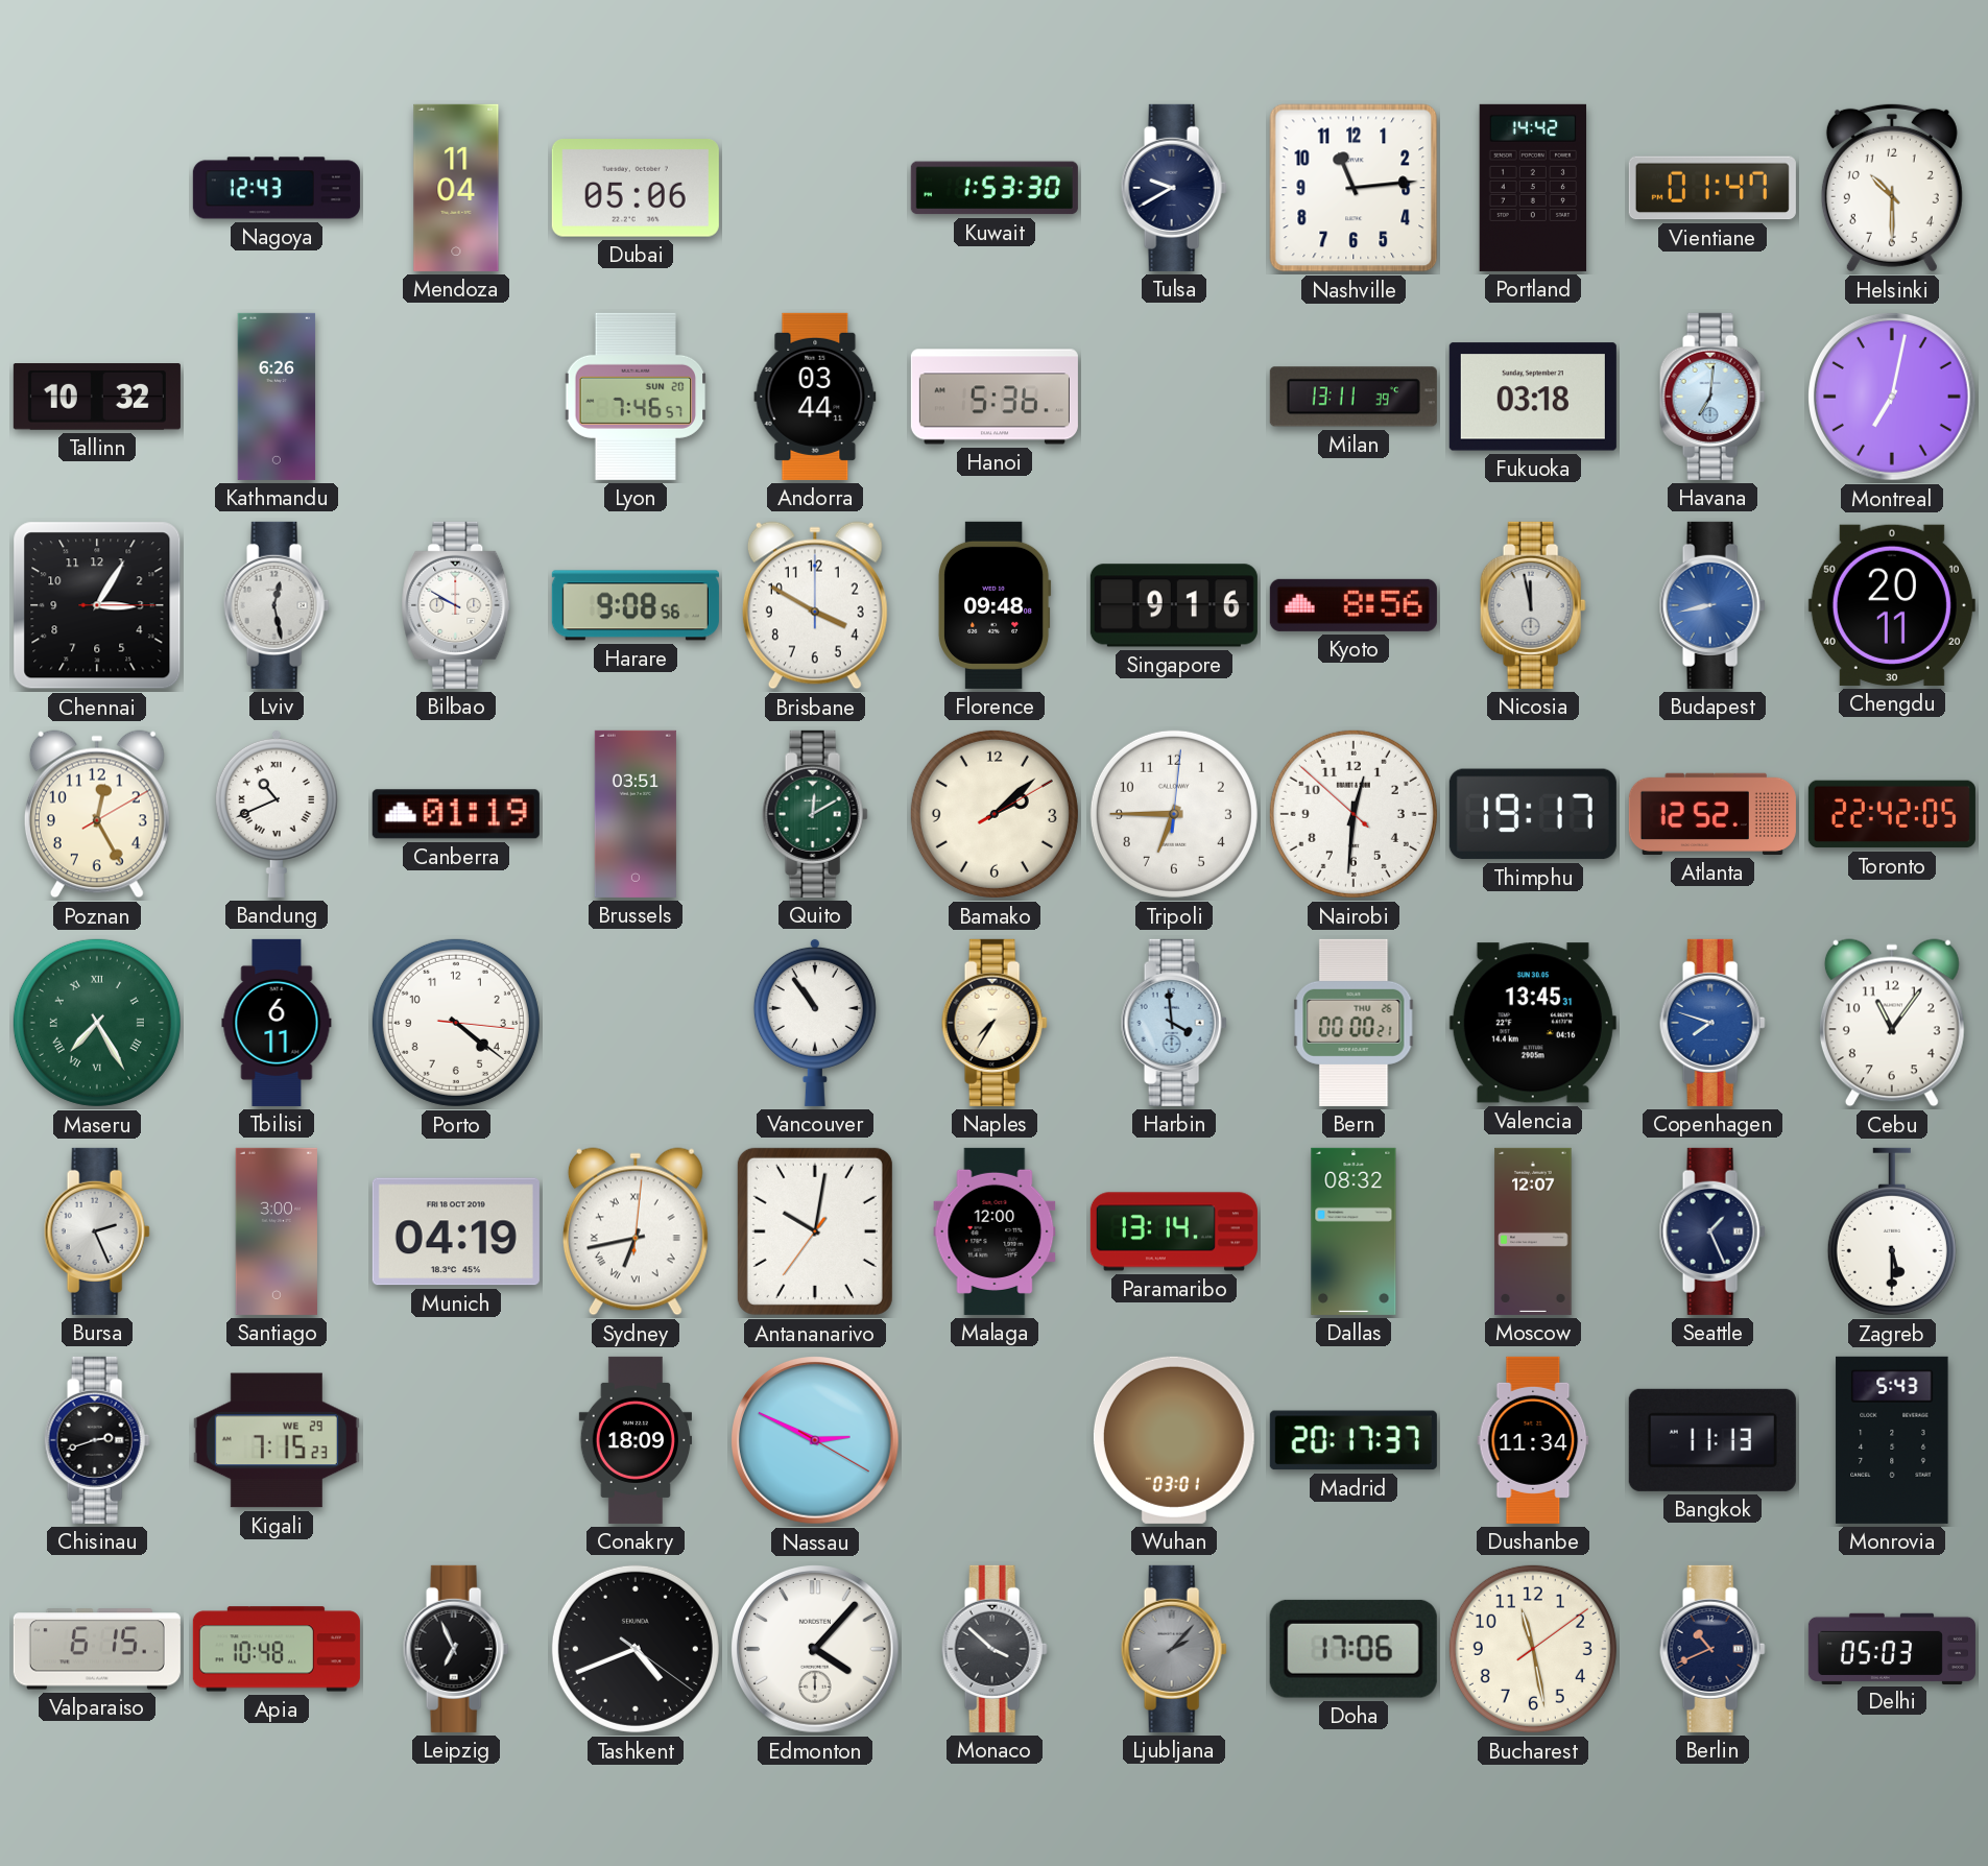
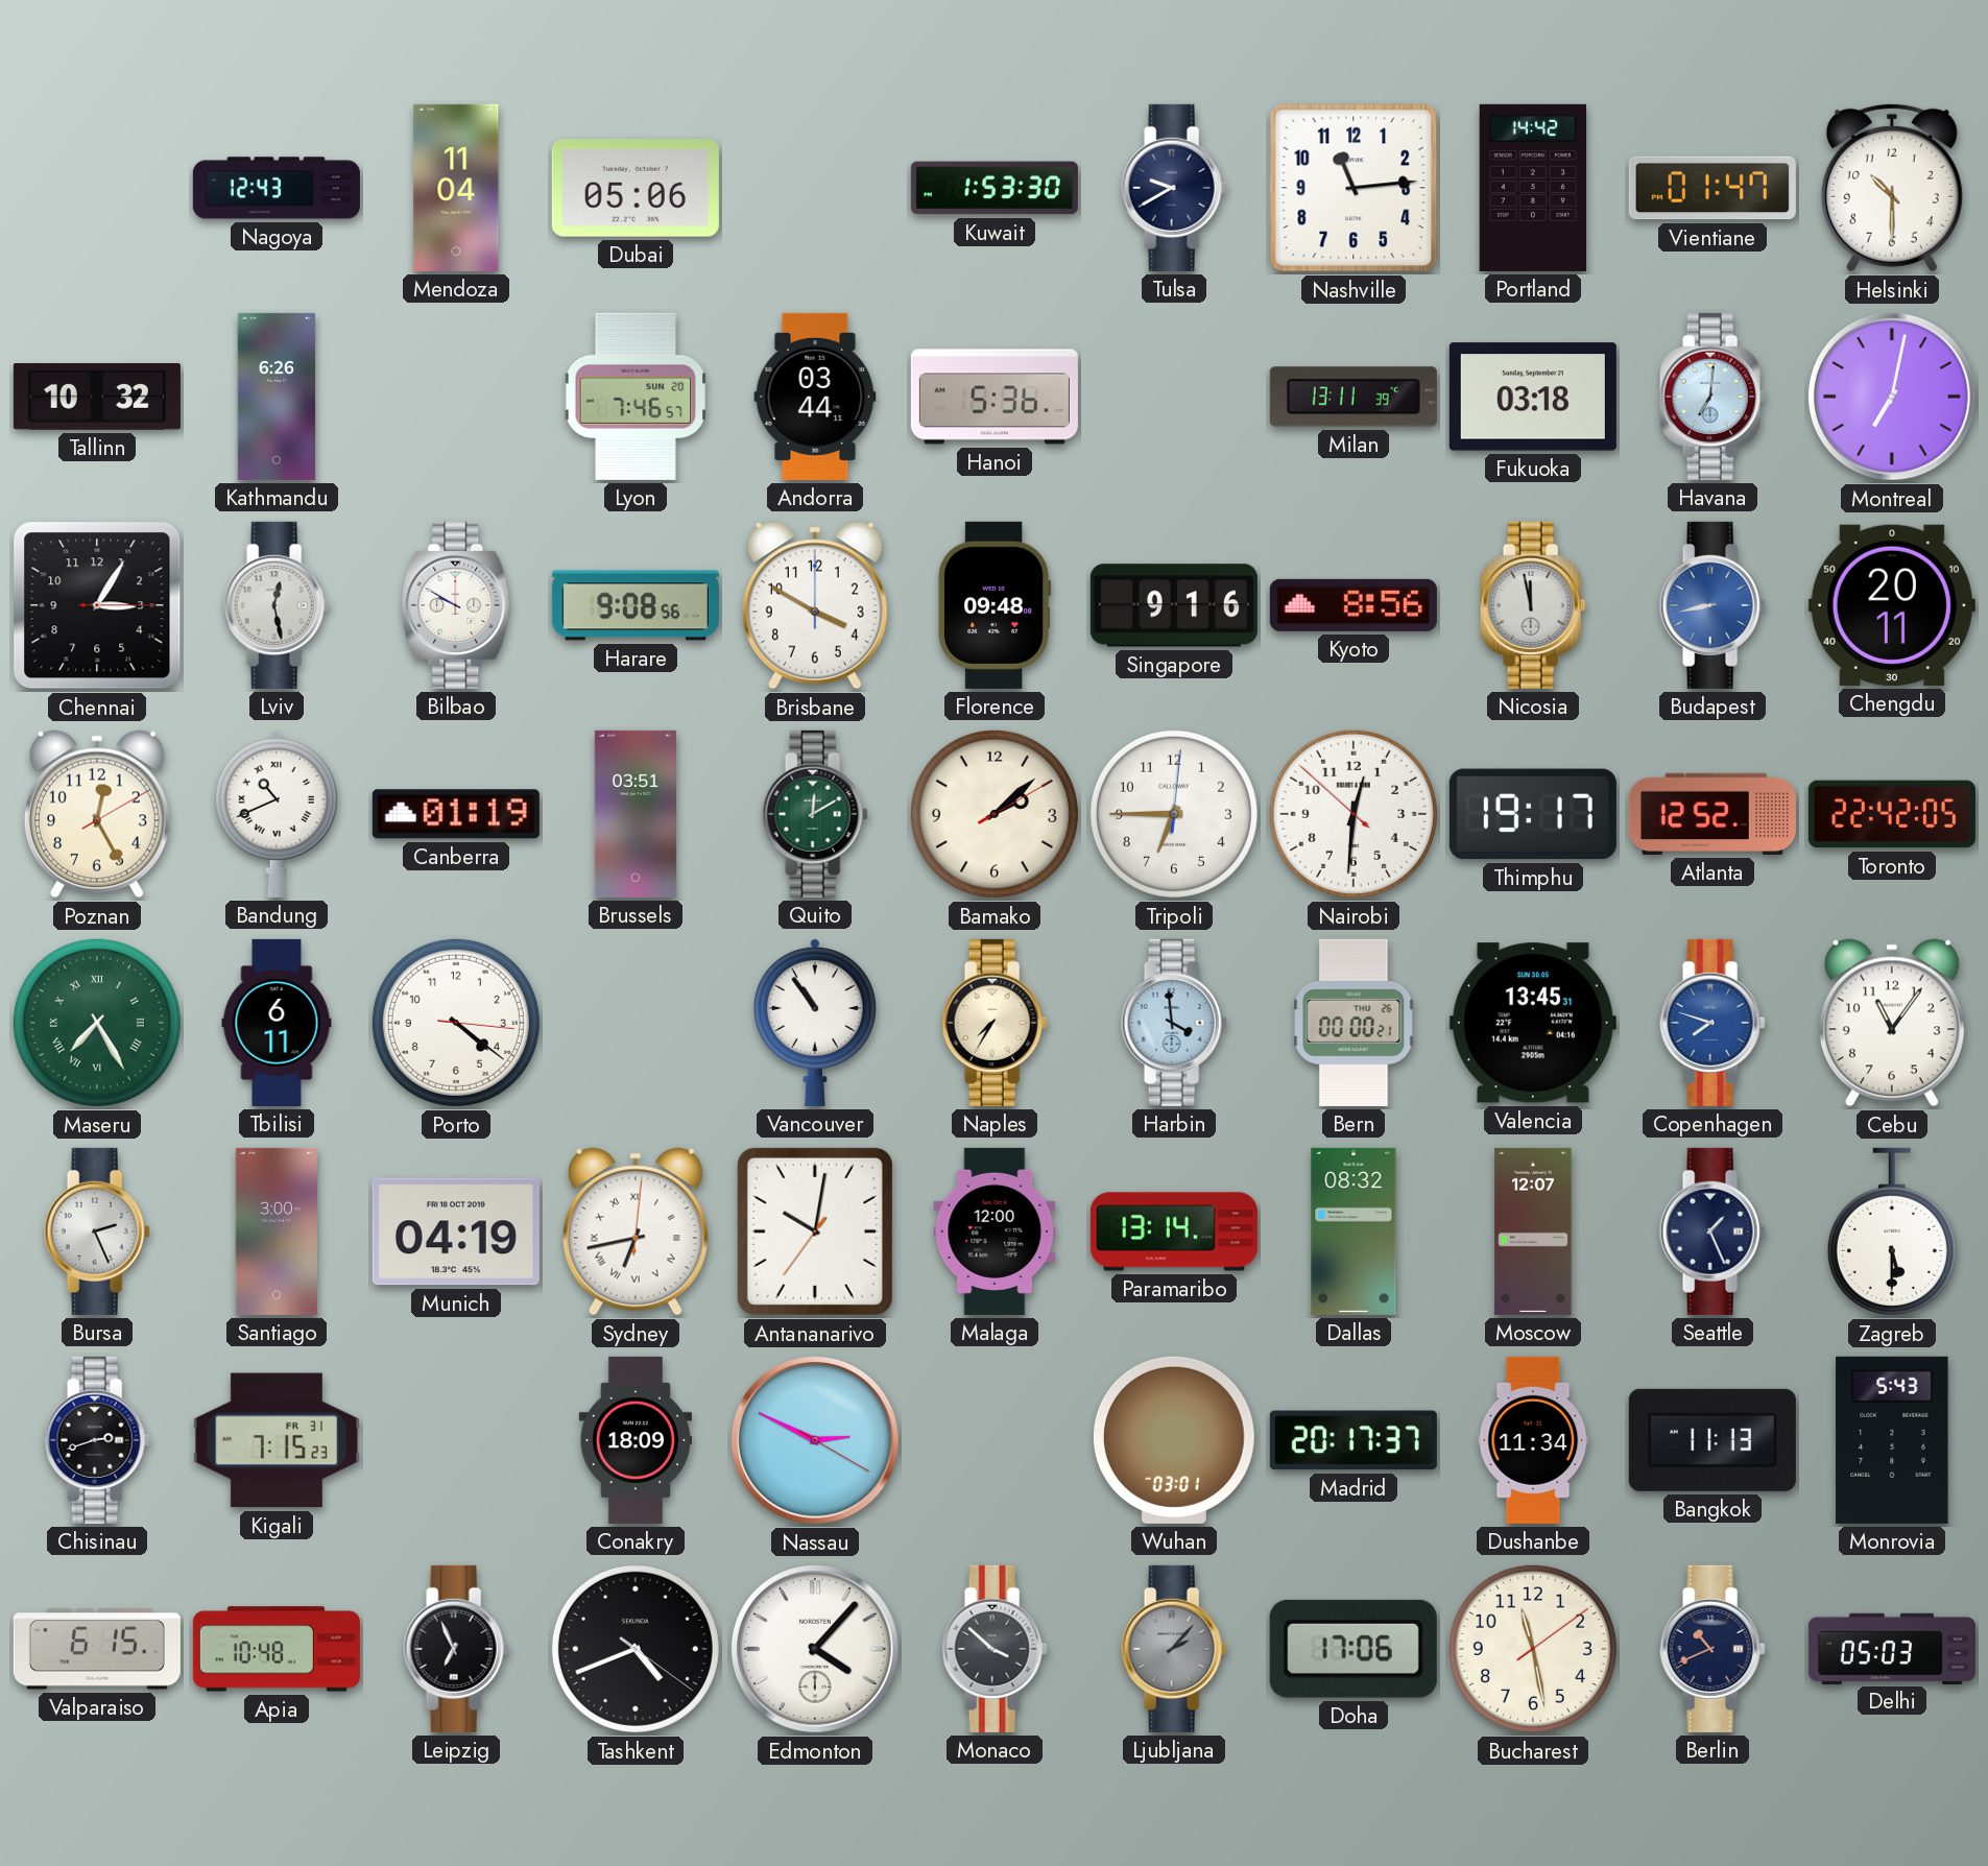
Kigali date: WE 29 -> FR 31
